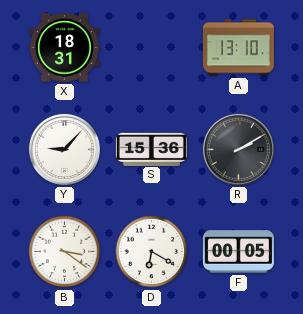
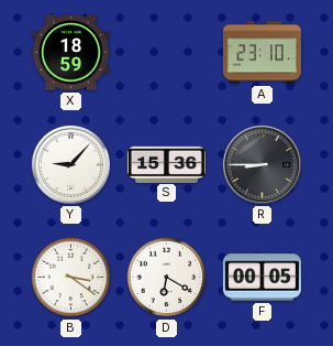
X: 18:31 -> 18:59
A: 13:10 -> 23:10
R: 2:10 -> 8:45
